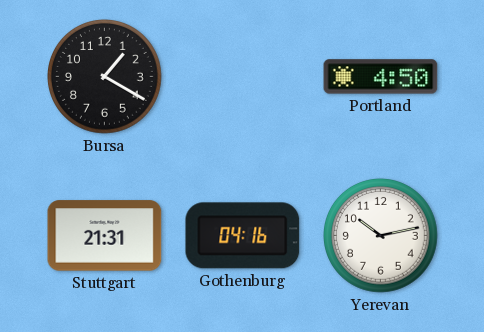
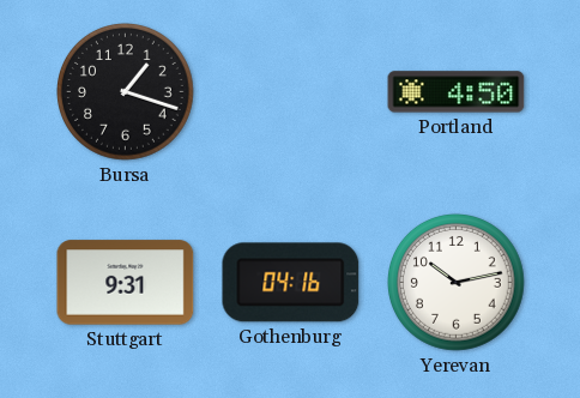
Bursa: 1:20 -> 1:18
Stuttgart: 21:31 -> 9:31
